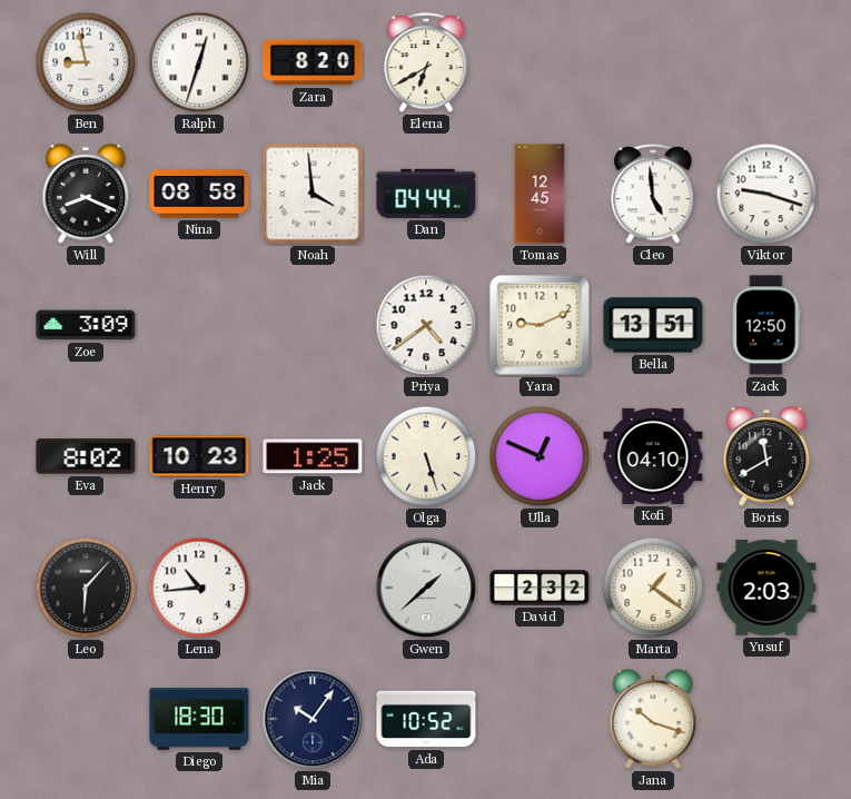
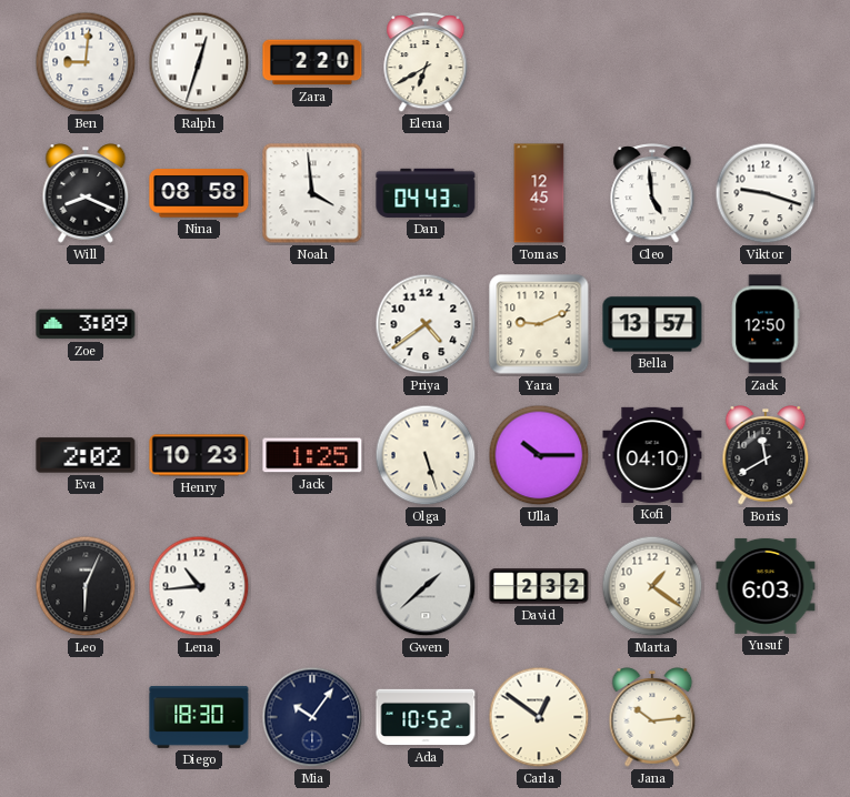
Ben: 8:58 -> 9:01
Zara: 8:20 -> 2:20
Dan: 04:44 -> 04:43
Bella: 13:51 -> 13:57
Eva: 8:02 -> 2:02
Ulla: 12:49 -> 10:15
Leo: 6:07 -> 6:04
Yusuf: 2:03 -> 6:03
Carla: none -> 12:51
Jana: 10:18 -> 10:14
